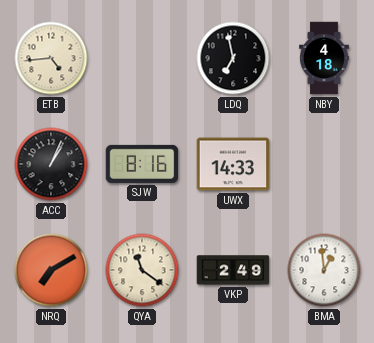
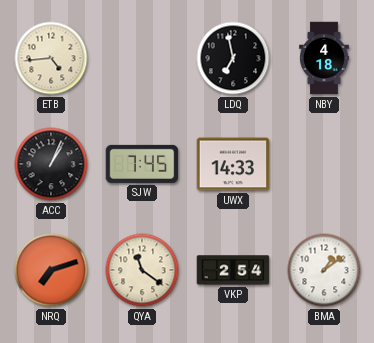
SJW: 8:16 -> 7:45
NRQ: 7:10 -> 7:12
VKP: 2:49 -> 2:54
BMA: 12:59 -> 1:09
